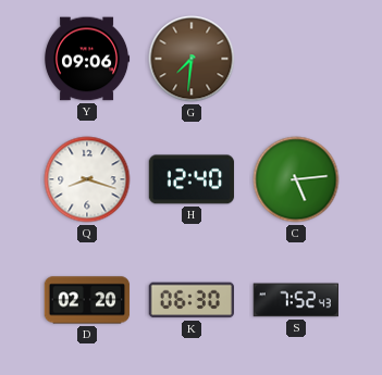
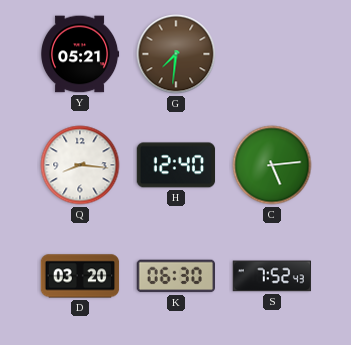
Y: 09:06 -> 05:21
Q: 8:18 -> 8:16
D: 02:20 -> 03:20
